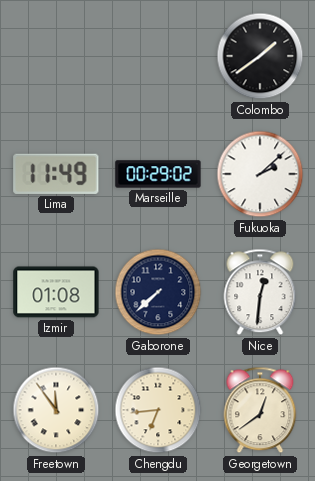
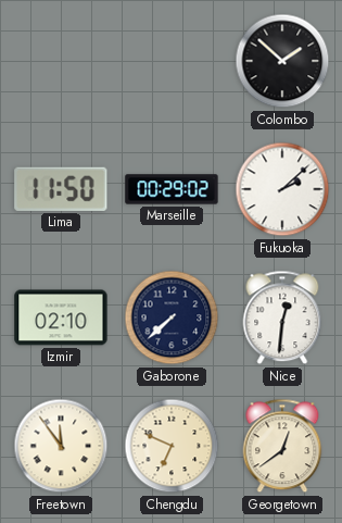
Colombo: 1:39 -> 1:52
Lima: 11:49 -> 11:50
Izmir: 01:08 -> 02:10
Chengdu: 6:44 -> 6:49
